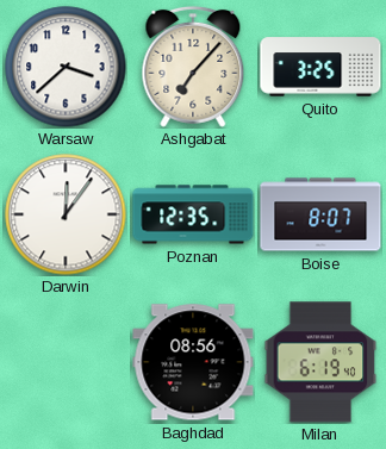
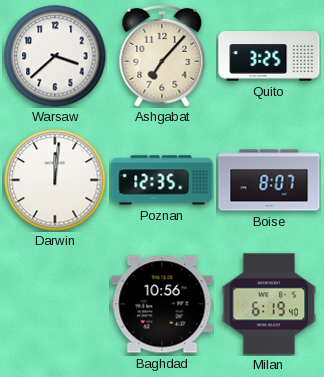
Darwin: 12:06 -> 12:01
Baghdad: 08:56 -> 10:56
